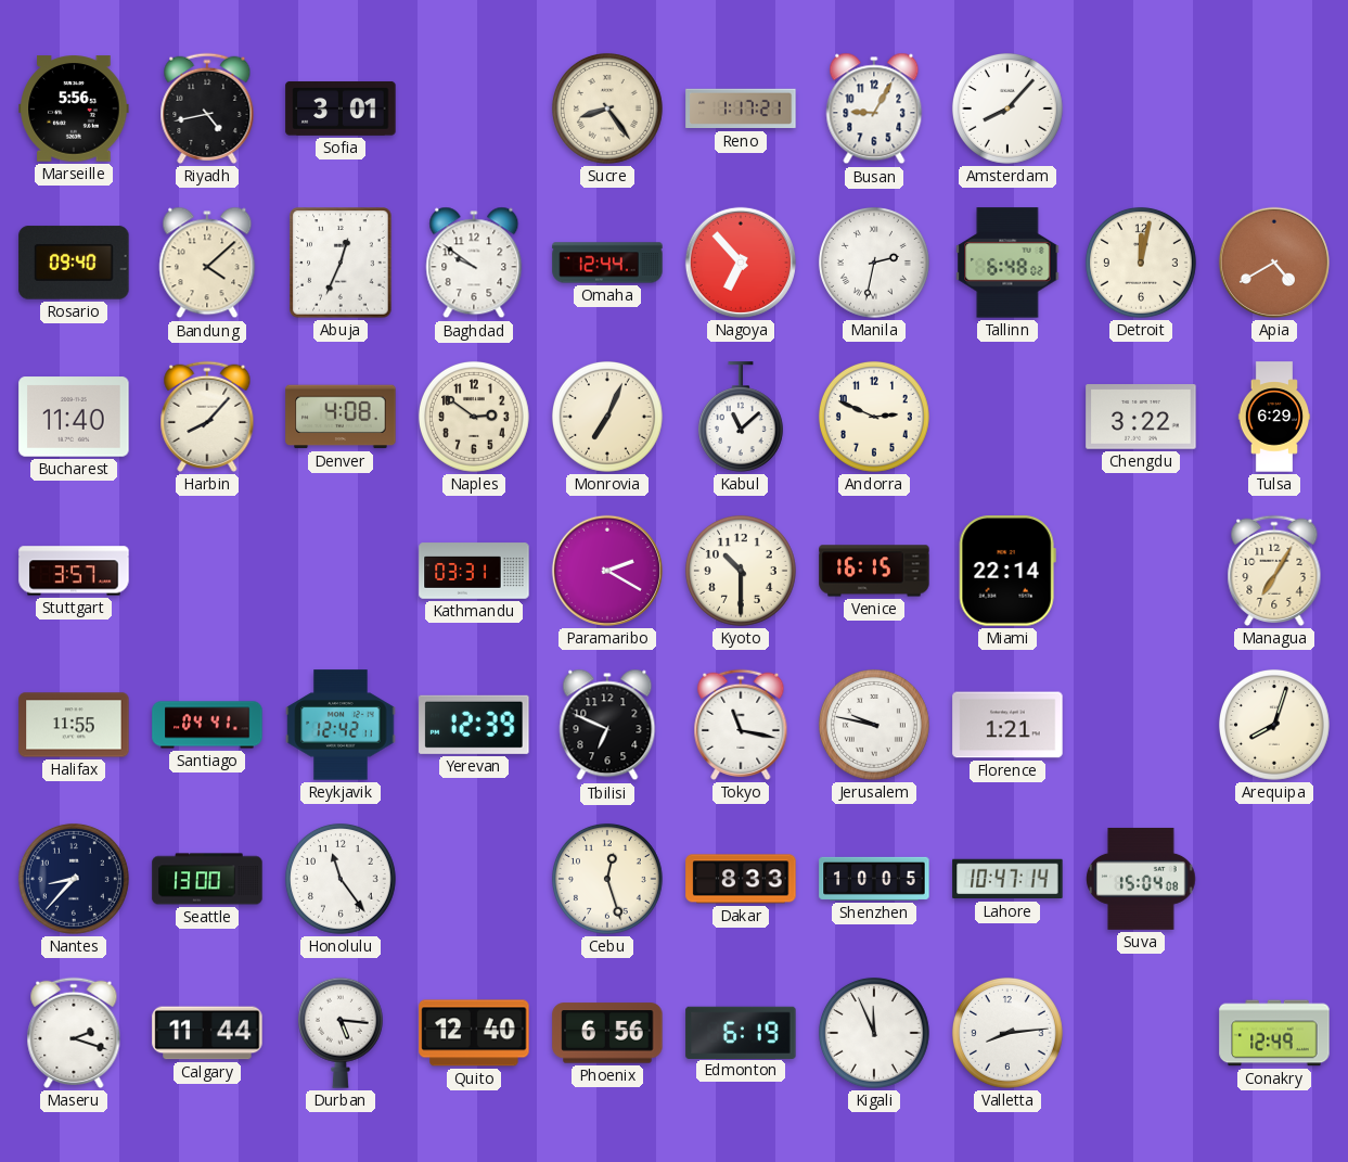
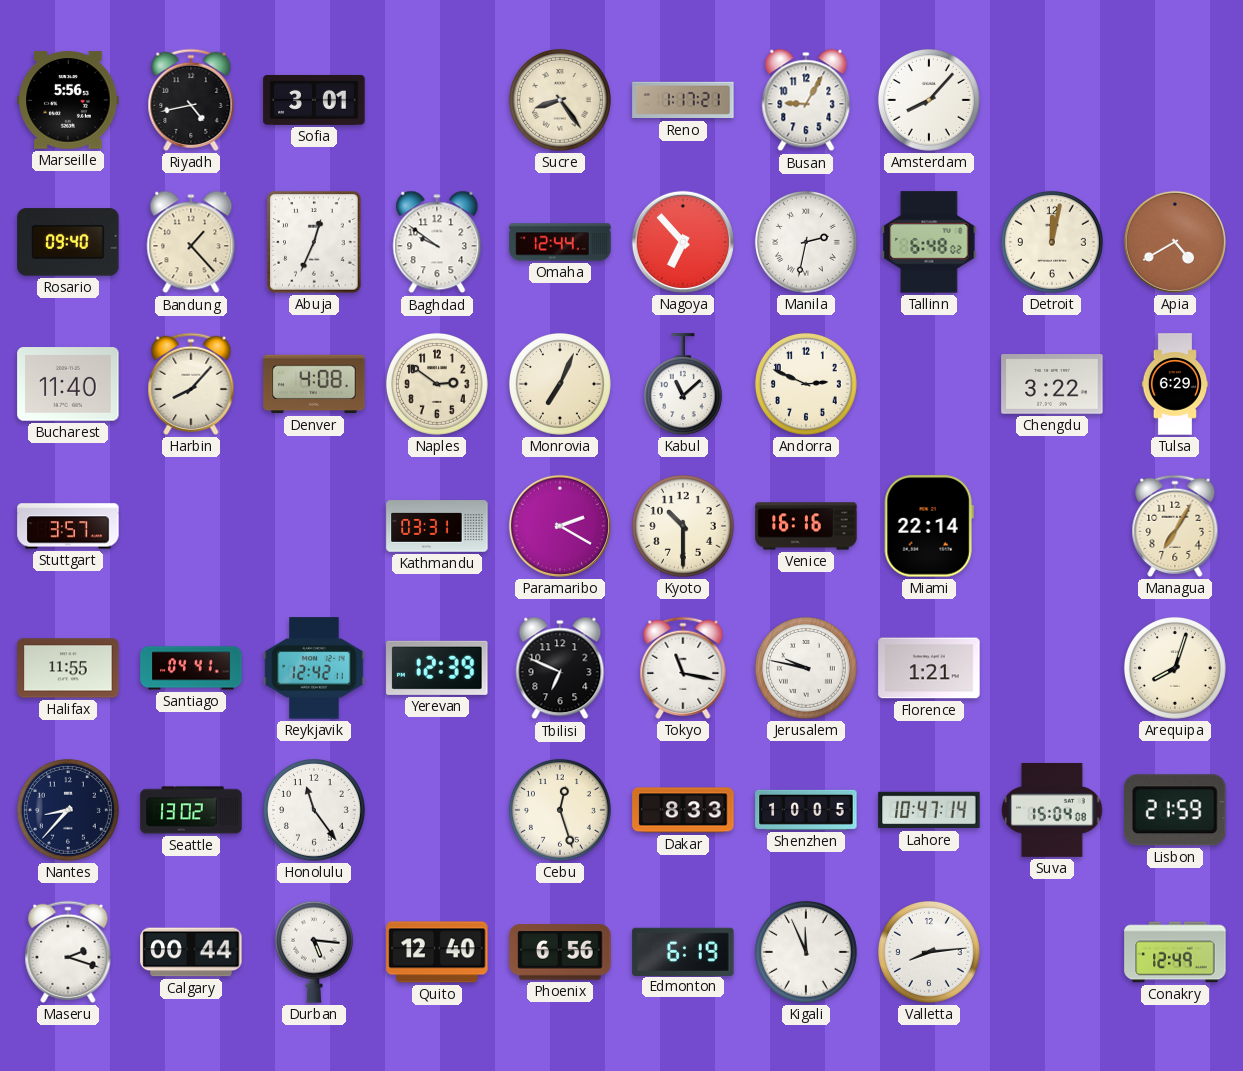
Bandung: 4:08 -> 1:23
Venice: 16:15 -> 16:16
Seattle: 13:00 -> 13:02
Lisbon: none -> 21:59
Calgary: 11:44 -> 00:44
